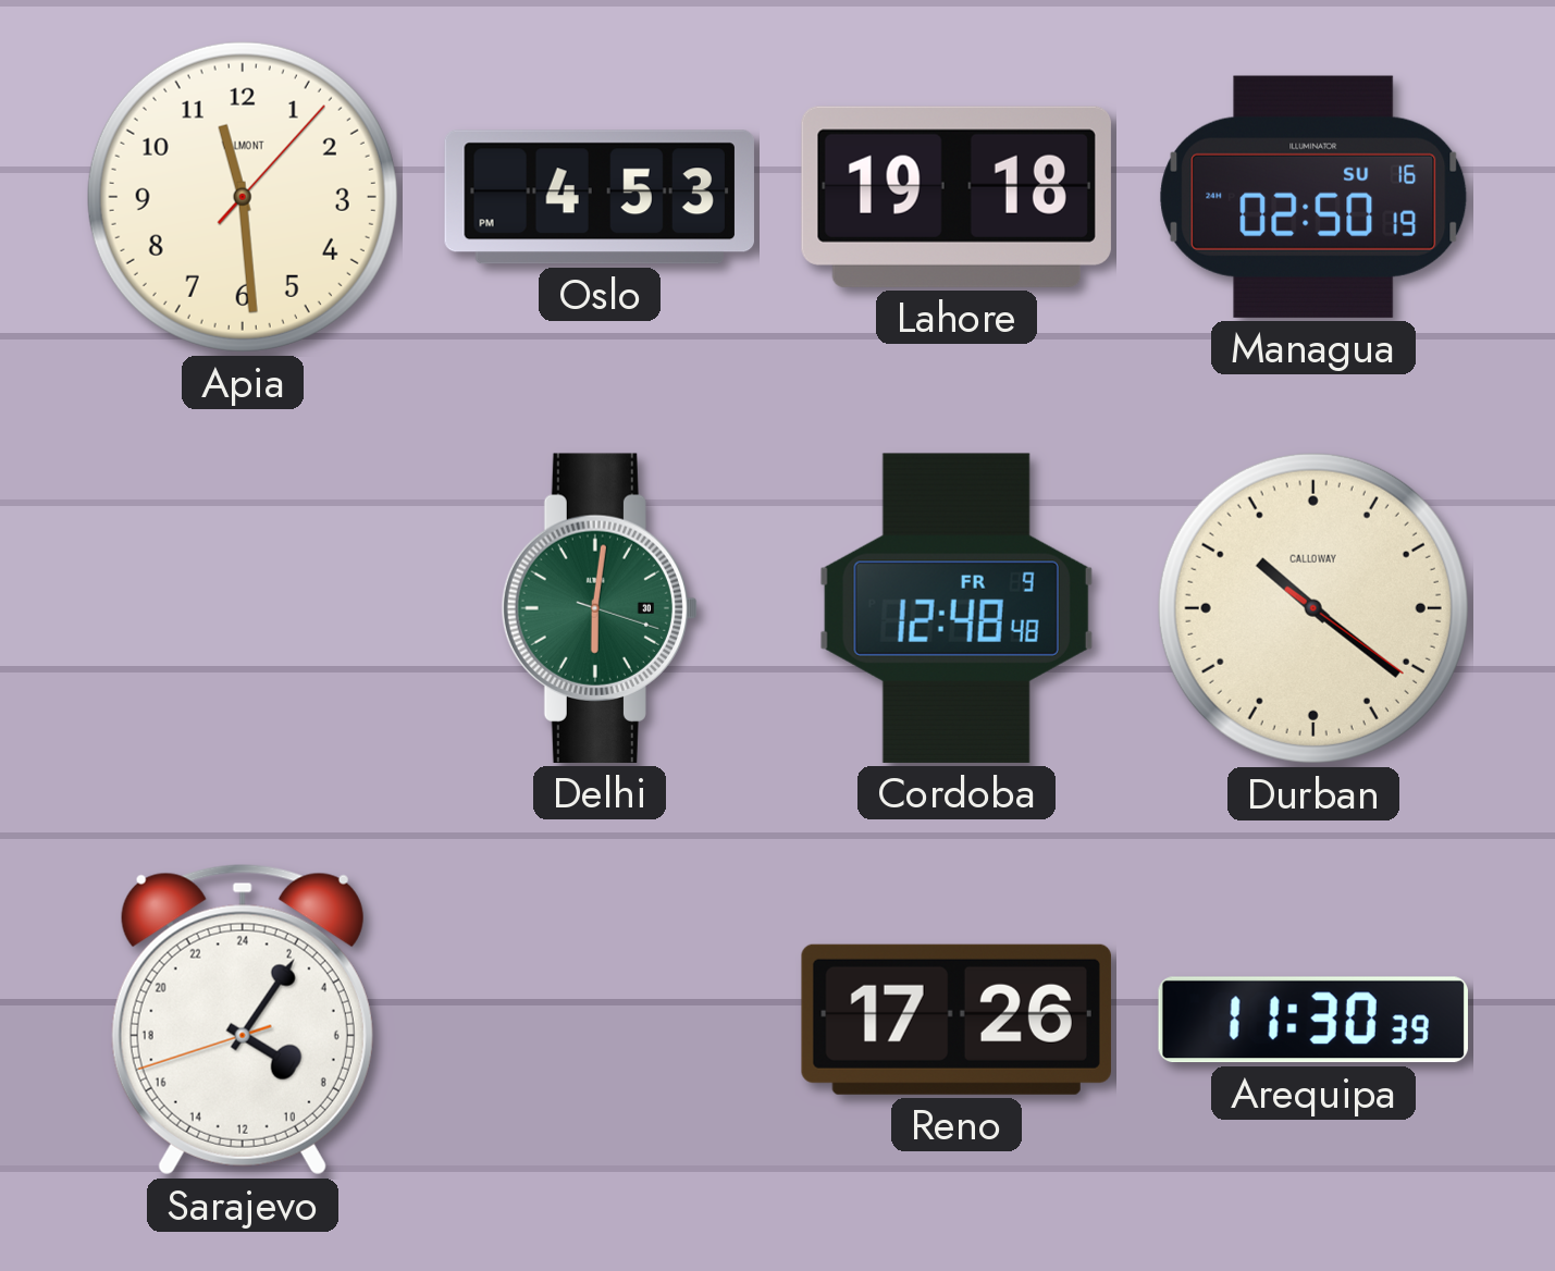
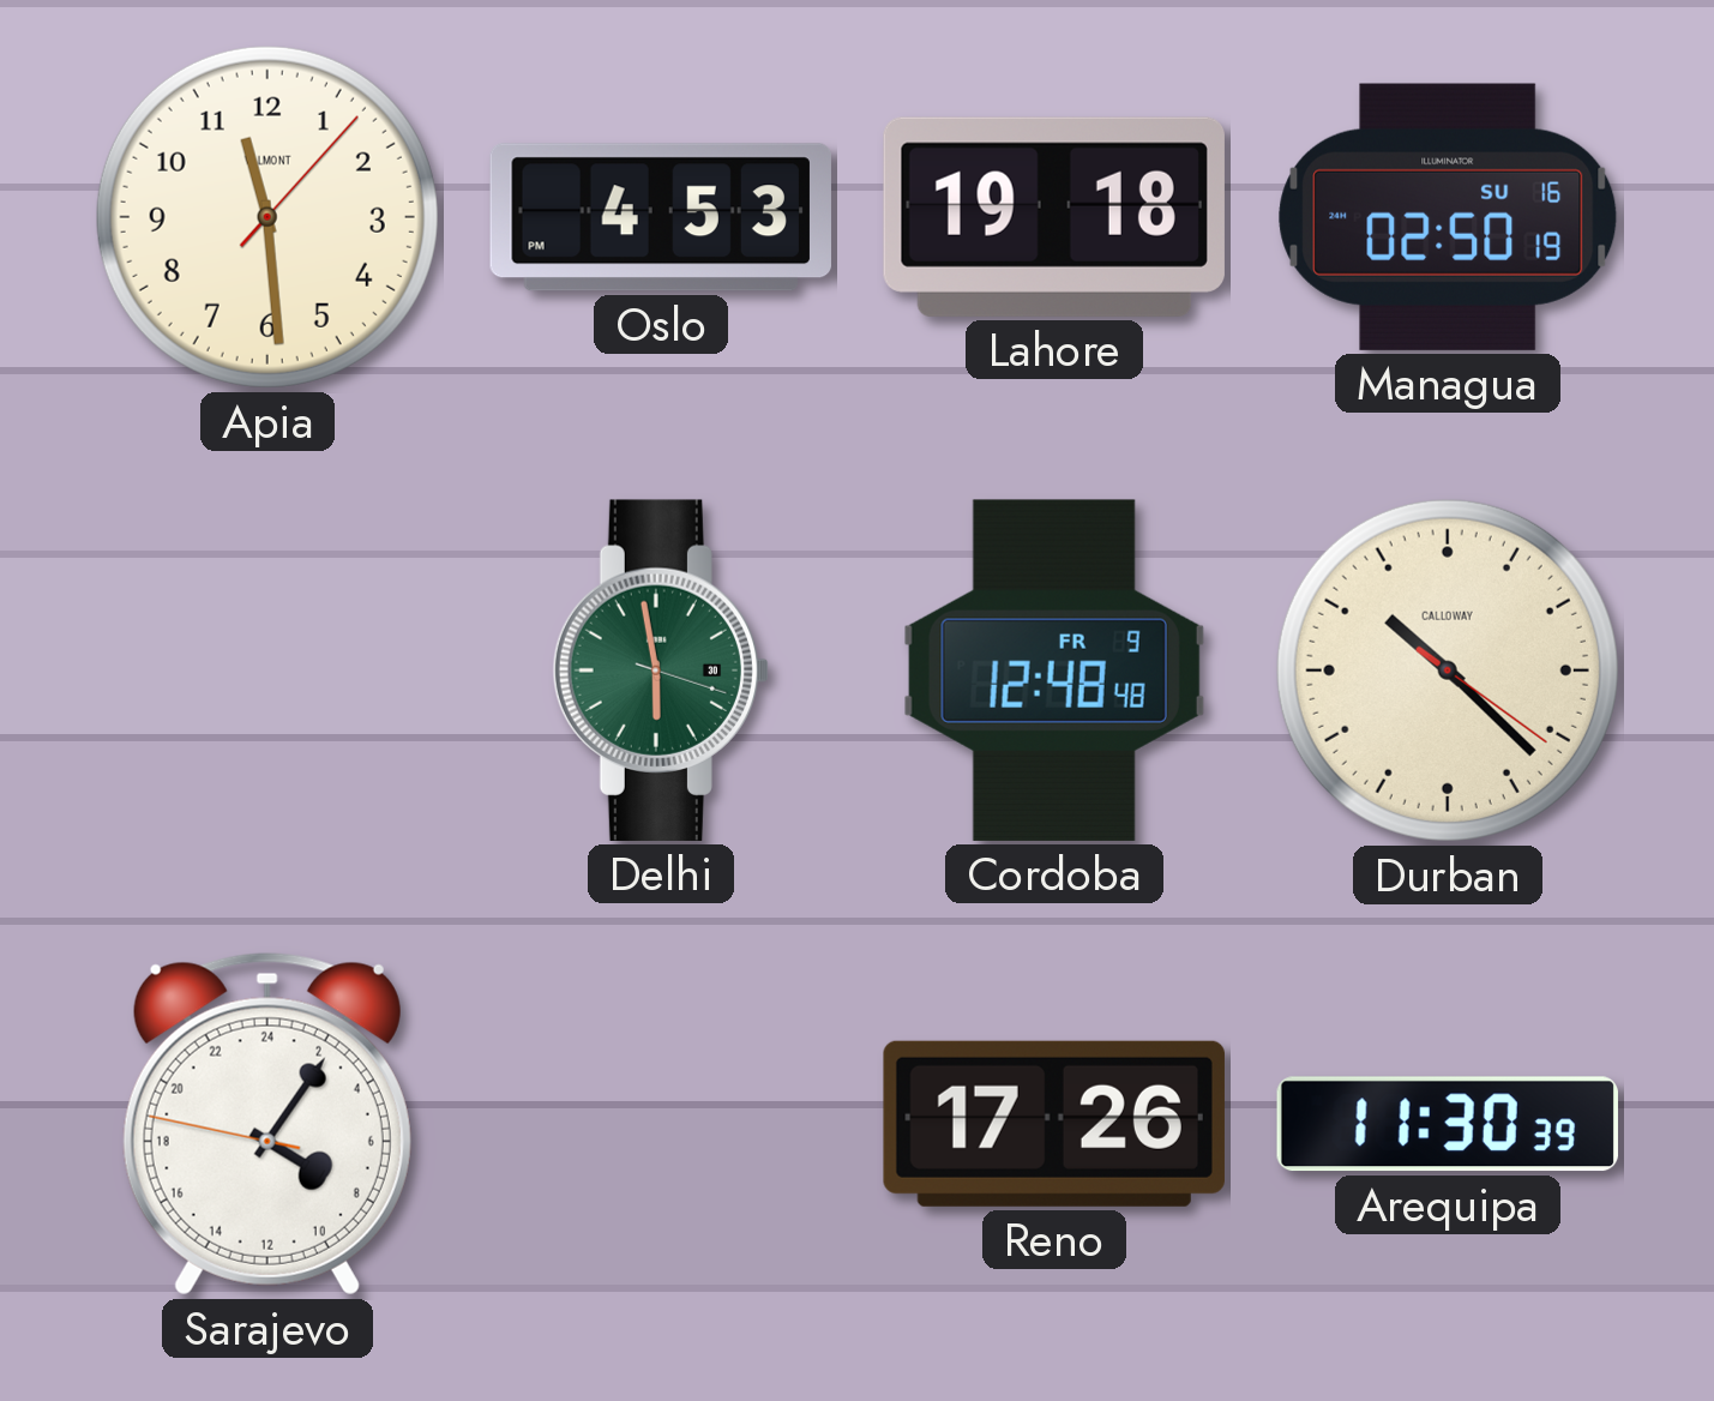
Delhi: 6:01 -> 5:58
Durban: 10:21 -> 10:22
Sarajevo: 8:05:42 -> 8:05:47
